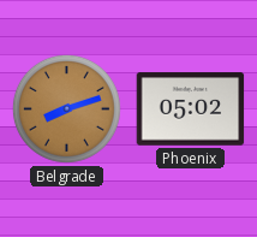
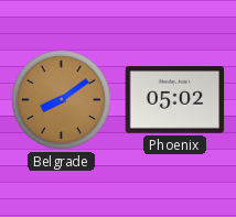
Belgrade: 8:12 -> 8:09
